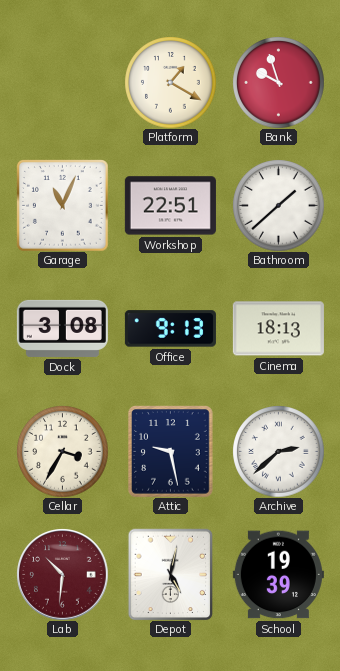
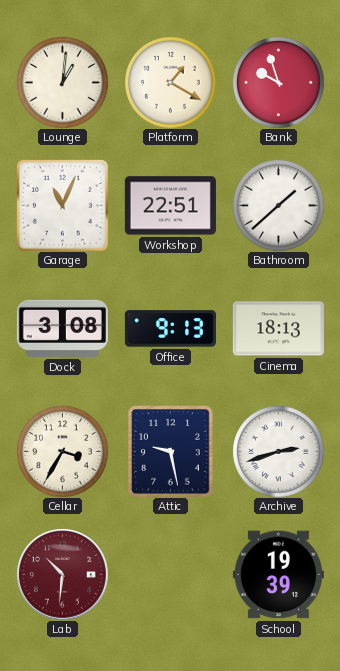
Lounge: none -> 1:01
Archive: 2:38 -> 2:42
Depot: 5:02 -> none
